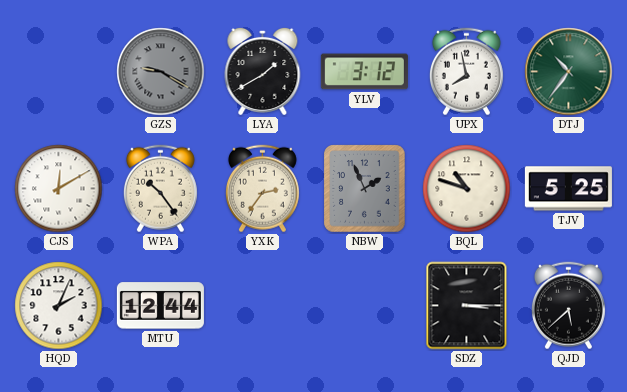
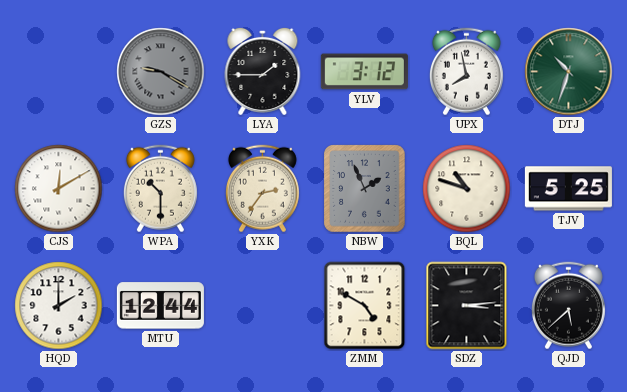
LYA: 1:40 -> 1:45
DTJ: 10:36 -> 10:33
WPA: 10:24 -> 10:30
HQD: 2:04 -> 2:00
ZMM: none -> 4:50
SDZ: 3:15 -> 3:14
